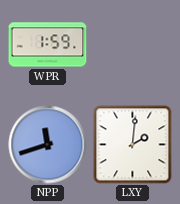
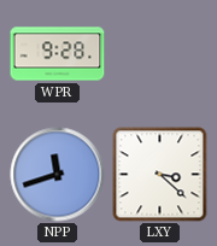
WPR: 1:59 -> 9:28
LXY: 2:01 -> 3:22
